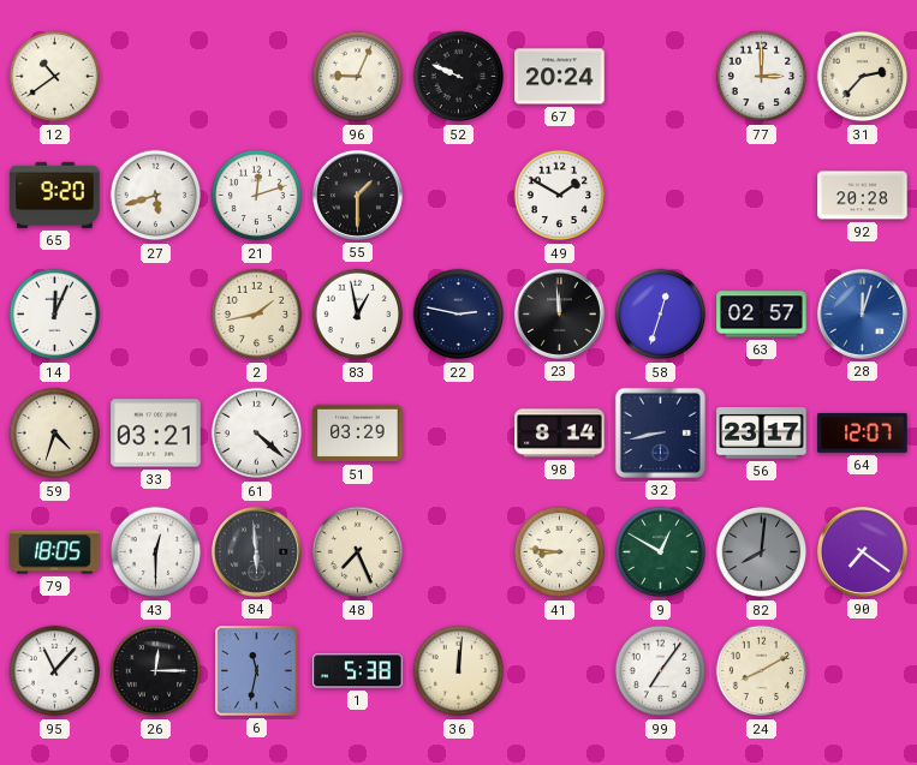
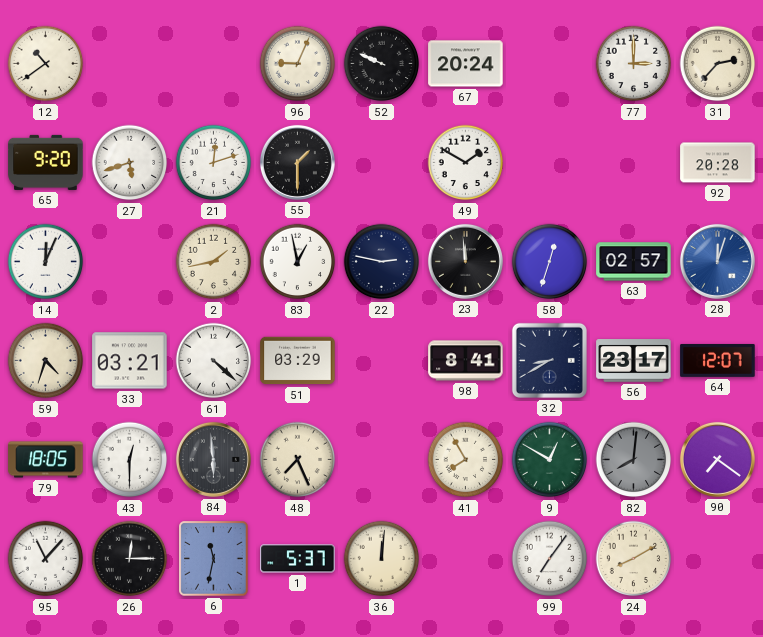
98: 8:14 -> 8:41
32: 8:43 -> 8:40
41: 8:46 -> 7:55
1: 5:38 -> 5:37
